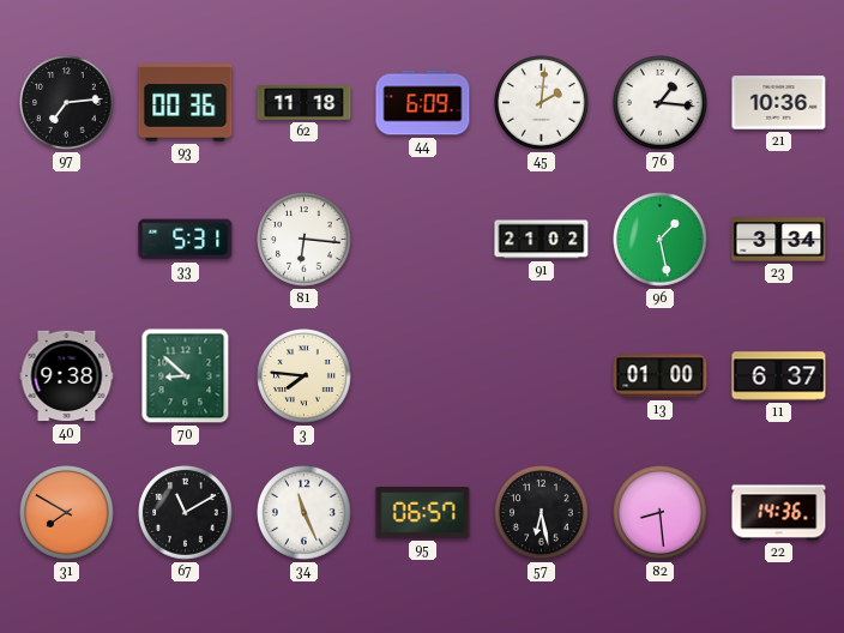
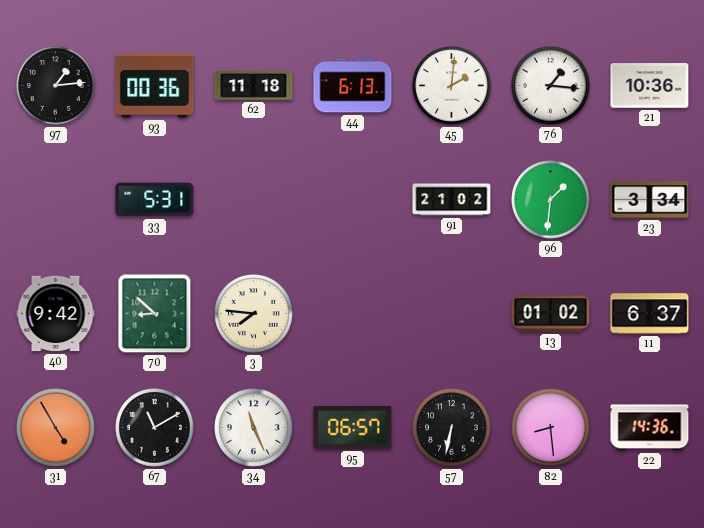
97: 7:14 -> 1:14
44: 6:09 -> 6:13
81: 6:16 -> none
96: 1:28 -> 1:31
40: 9:38 -> 9:42
13: 01:00 -> 01:02
31: 7:50 -> 4:55
57: 6:28 -> 6:32
